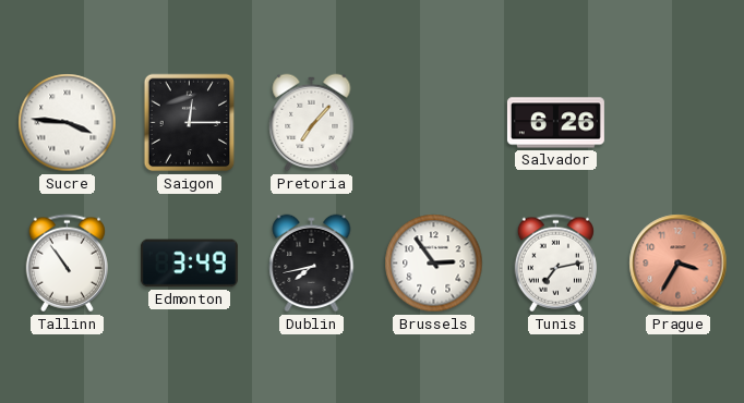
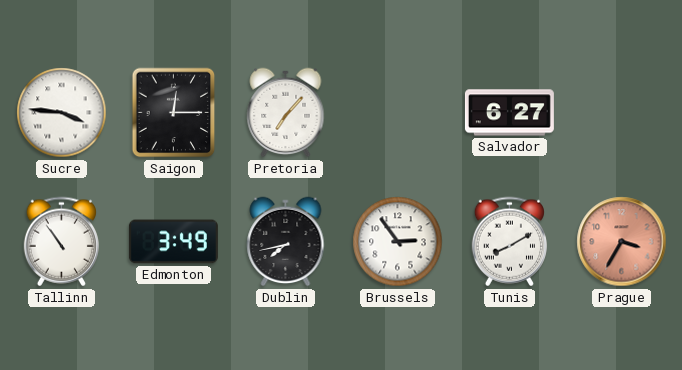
Salvador: 6:26 -> 6:27
Tunis: 7:13 -> 8:10
